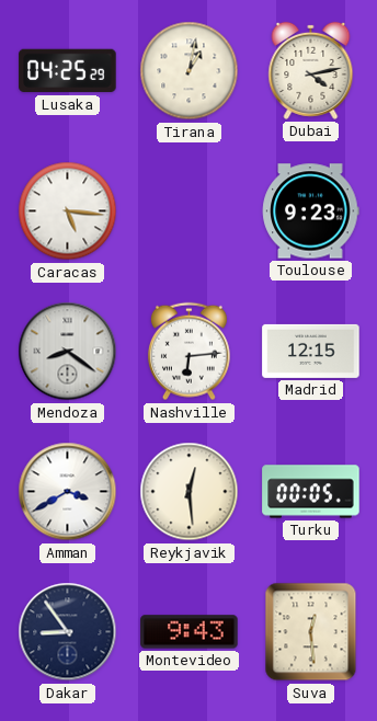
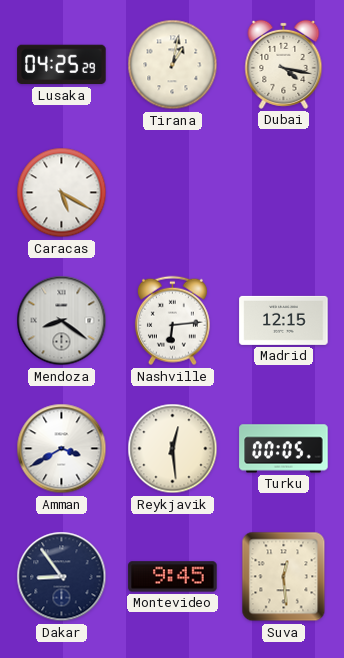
Dubai: 4:13 -> 4:17
Caracas: 5:16 -> 5:20
Toulouse: 9:23 -> none
Montevideo: 9:43 -> 9:45
